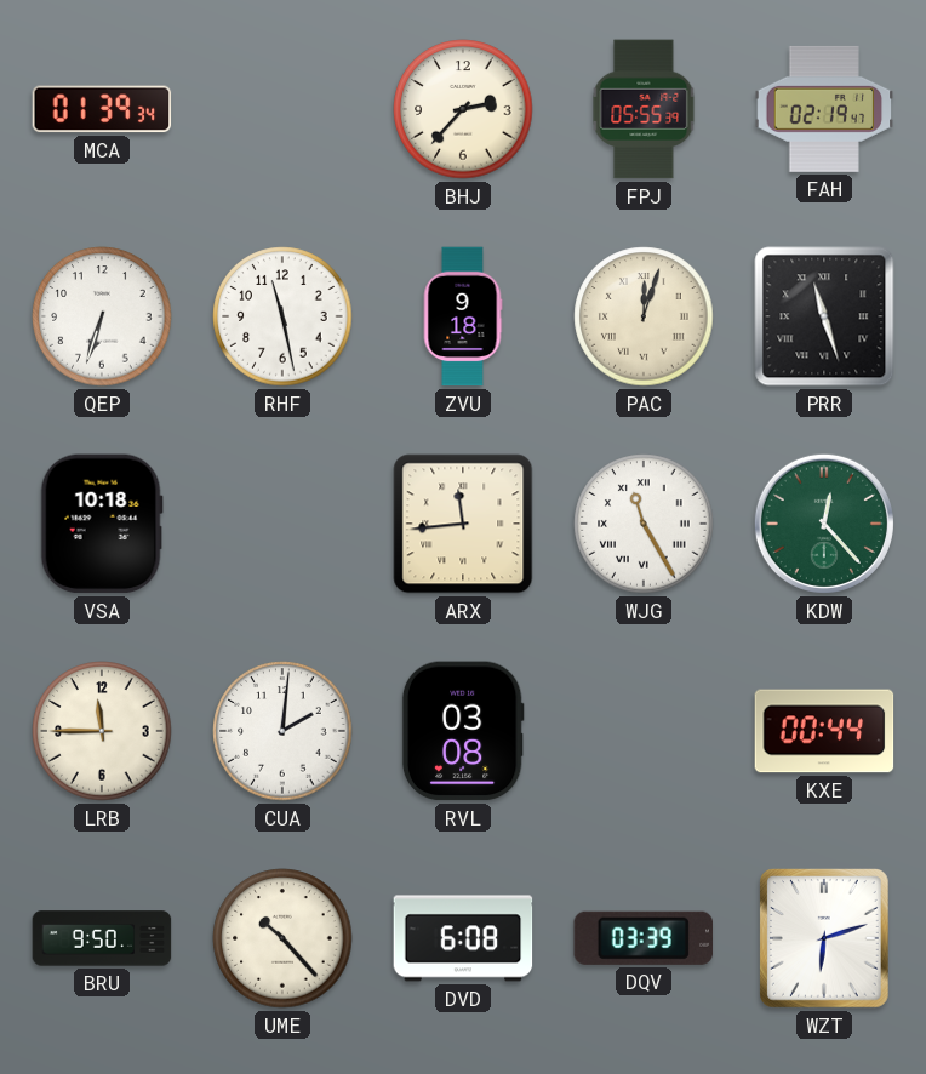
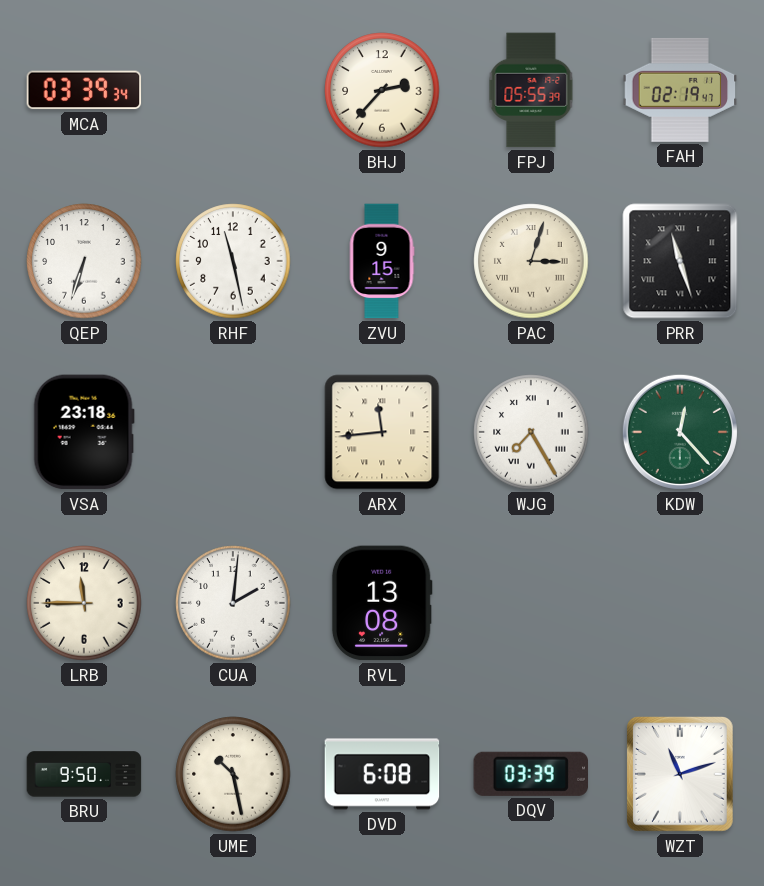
MCA: 01:39 -> 03:39
ZVU: 9:18 -> 9:15
PAC: 12:03 -> 3:03
VSA: 10:18 -> 23:18
WJG: 11:25 -> 7:25
RVL: 03:08 -> 13:08
KXE: 00:44 -> none
UME: 10:23 -> 10:28
WZT: 6:12 -> 11:12
